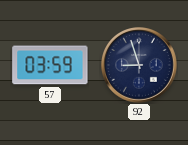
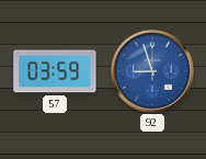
92 dial: navy -> blue
